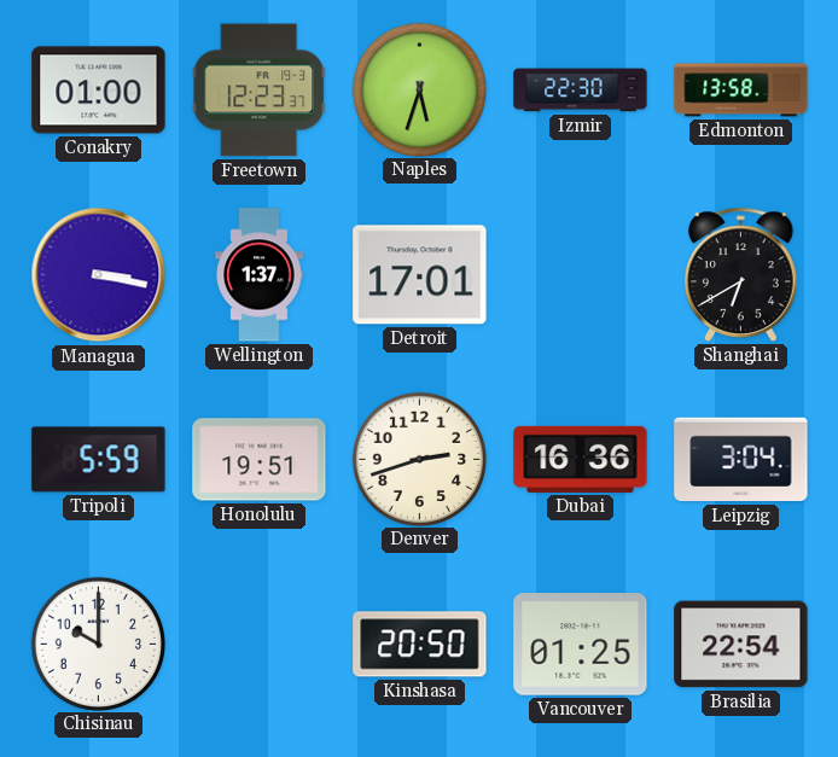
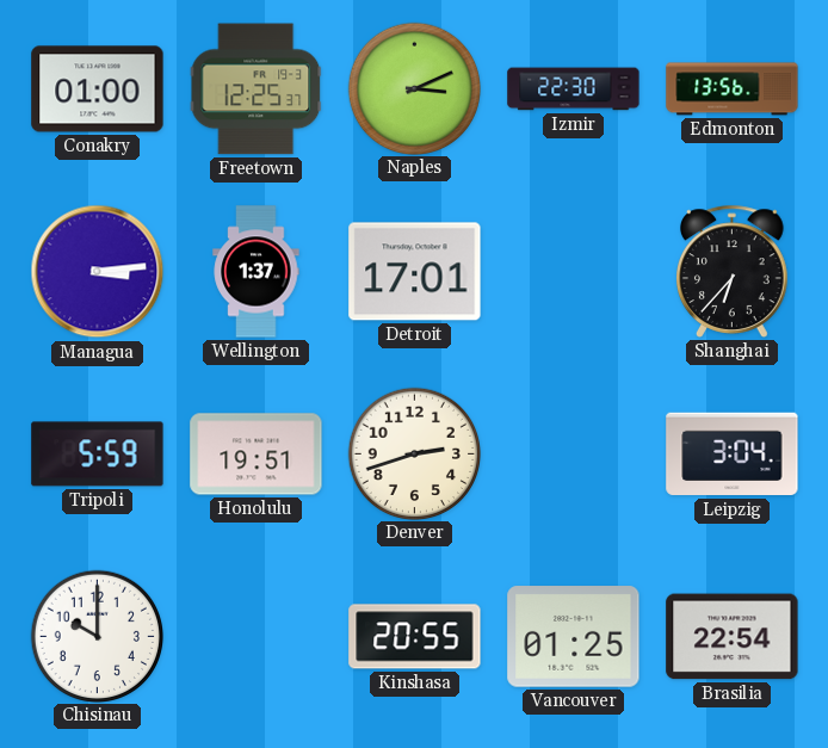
Freetown: 12:23 -> 12:25
Naples: 5:33 -> 3:11
Edmonton: 13:58 -> 13:56
Managua: 3:17 -> 3:14
Shanghai: 6:40 -> 6:37
Dubai: 16:36 -> none
Kinshasa: 20:50 -> 20:55
